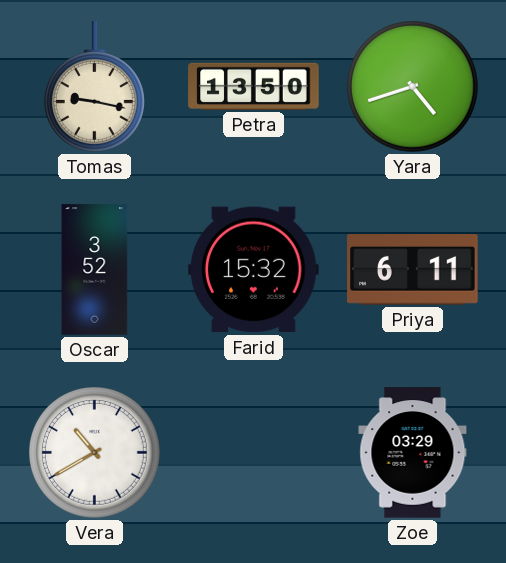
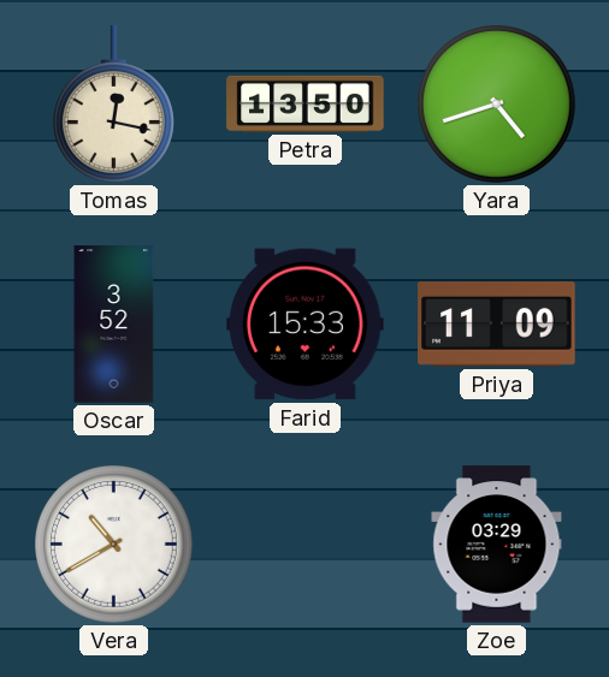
Tomas: 9:17 -> 12:17
Farid: 15:32 -> 15:33
Priya: 6:11 -> 11:09
